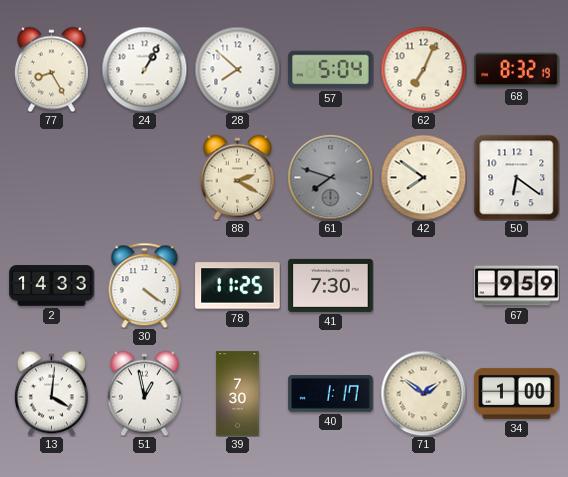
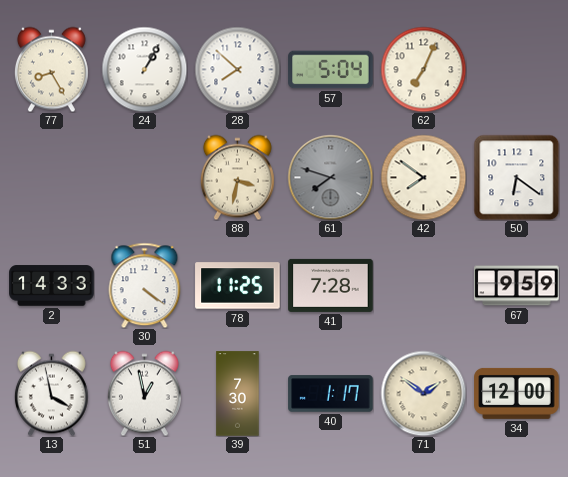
68: 8:32 -> none
88: 2:20 -> 3:32
41: 7:30 -> 7:28
13: 4:01 -> 3:58
34: 1:00 -> 12:00
